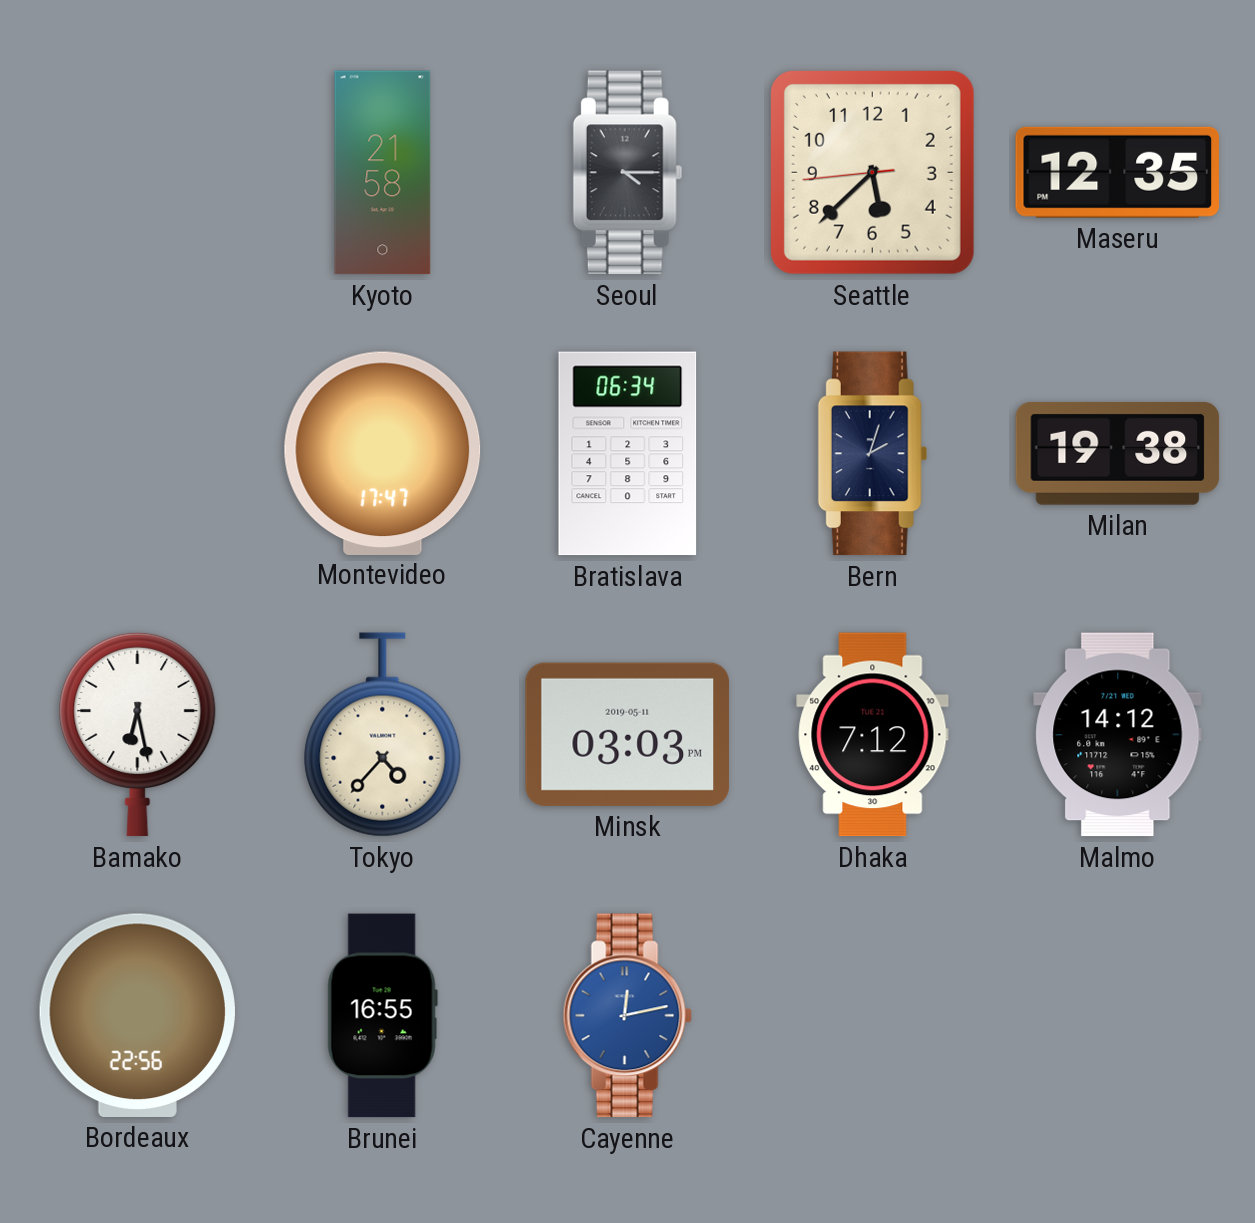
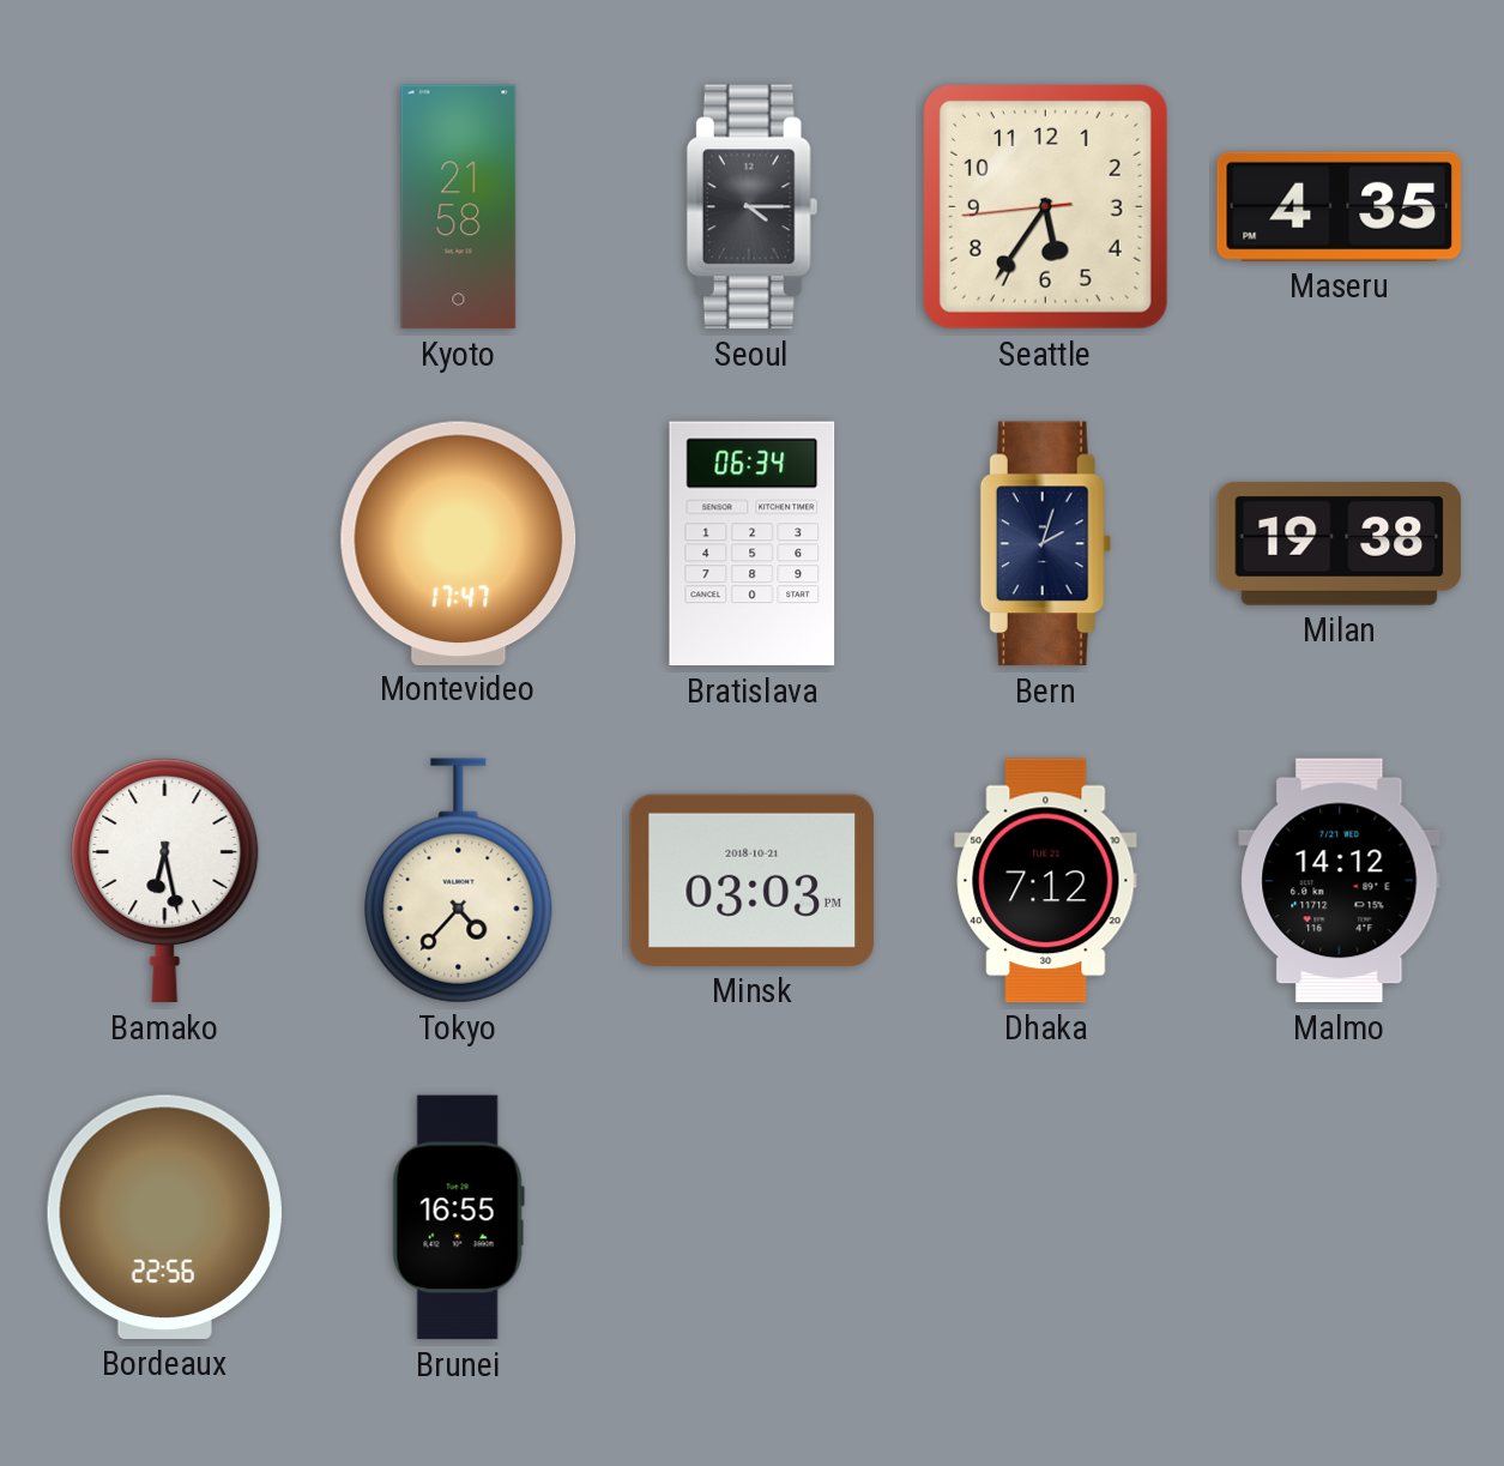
Seattle: 5:37 -> 5:35
Maseru: 12:35 -> 4:35
Minsk date: 2019-05-11 -> 2018-10-21
Cayenne: 12:13 -> none
